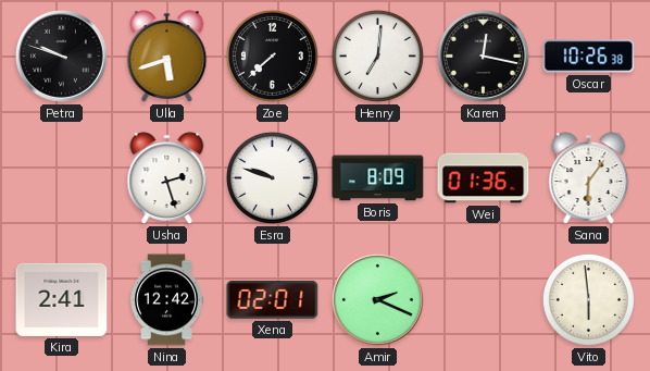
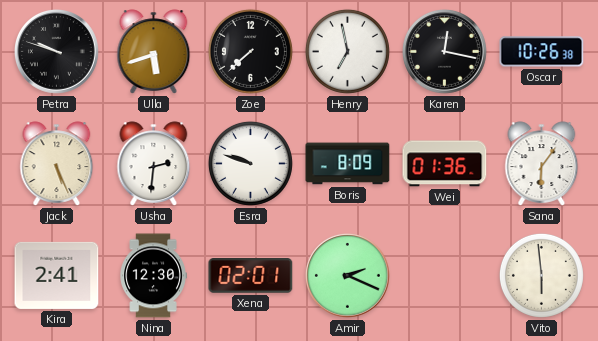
Henry: 7:01 -> 6:58
Jack: none -> 5:26
Usha: 2:27 -> 2:31
Nina: 12:42 -> 12:30
